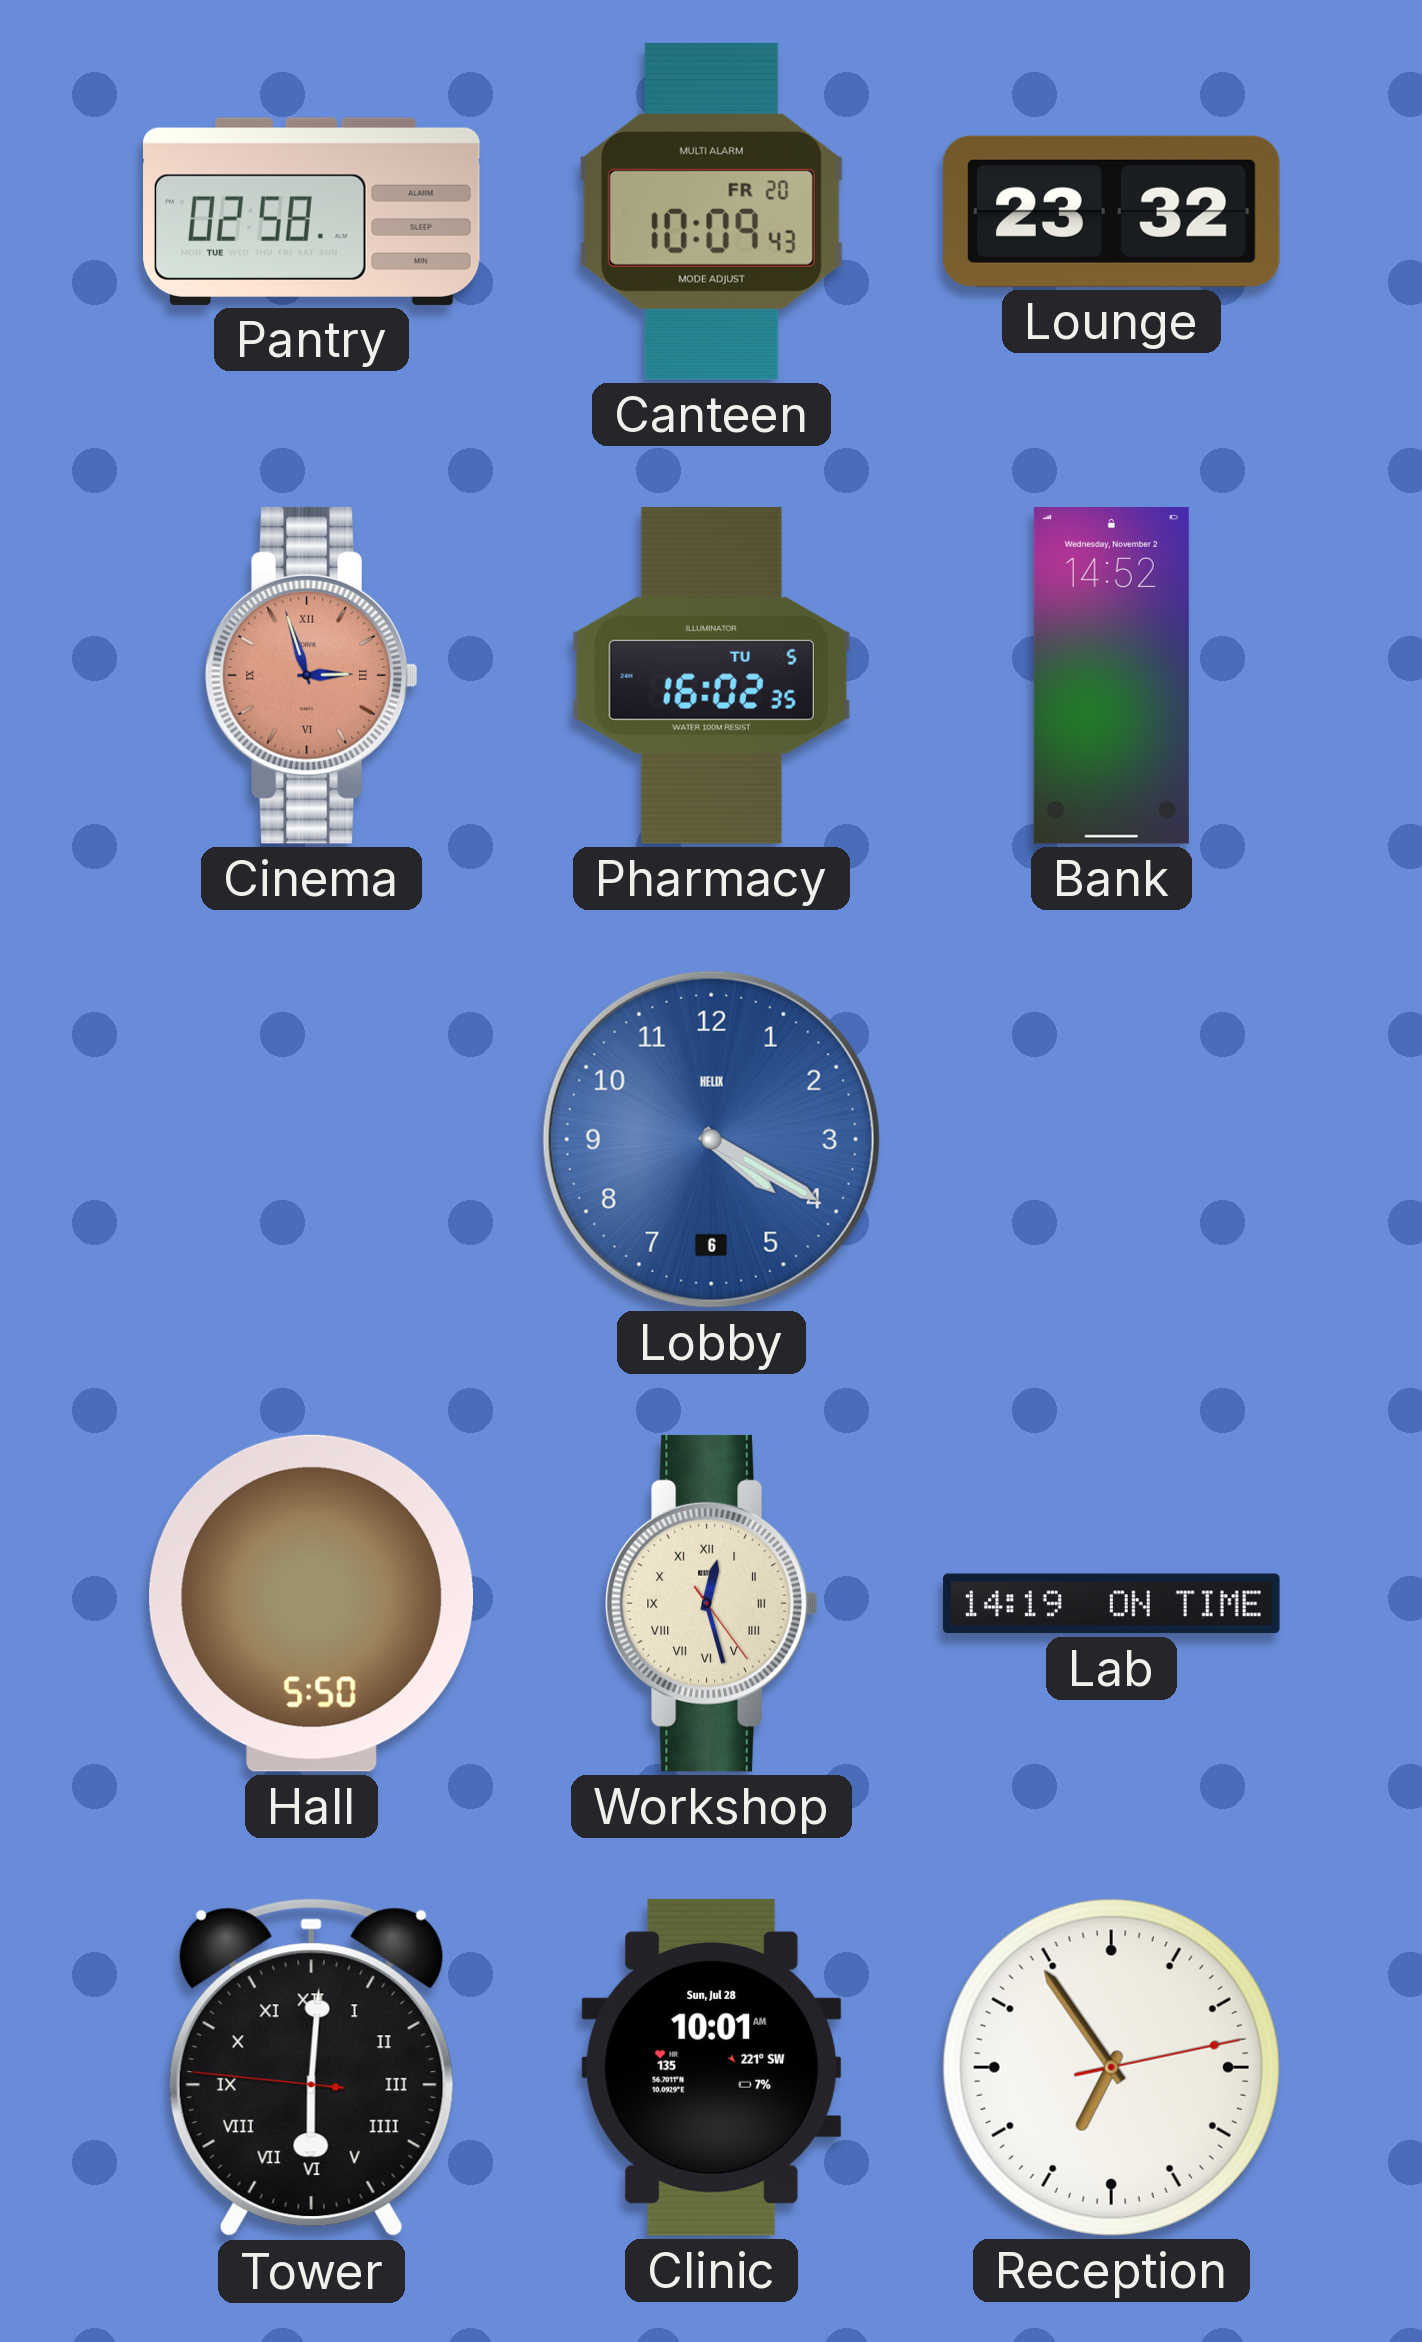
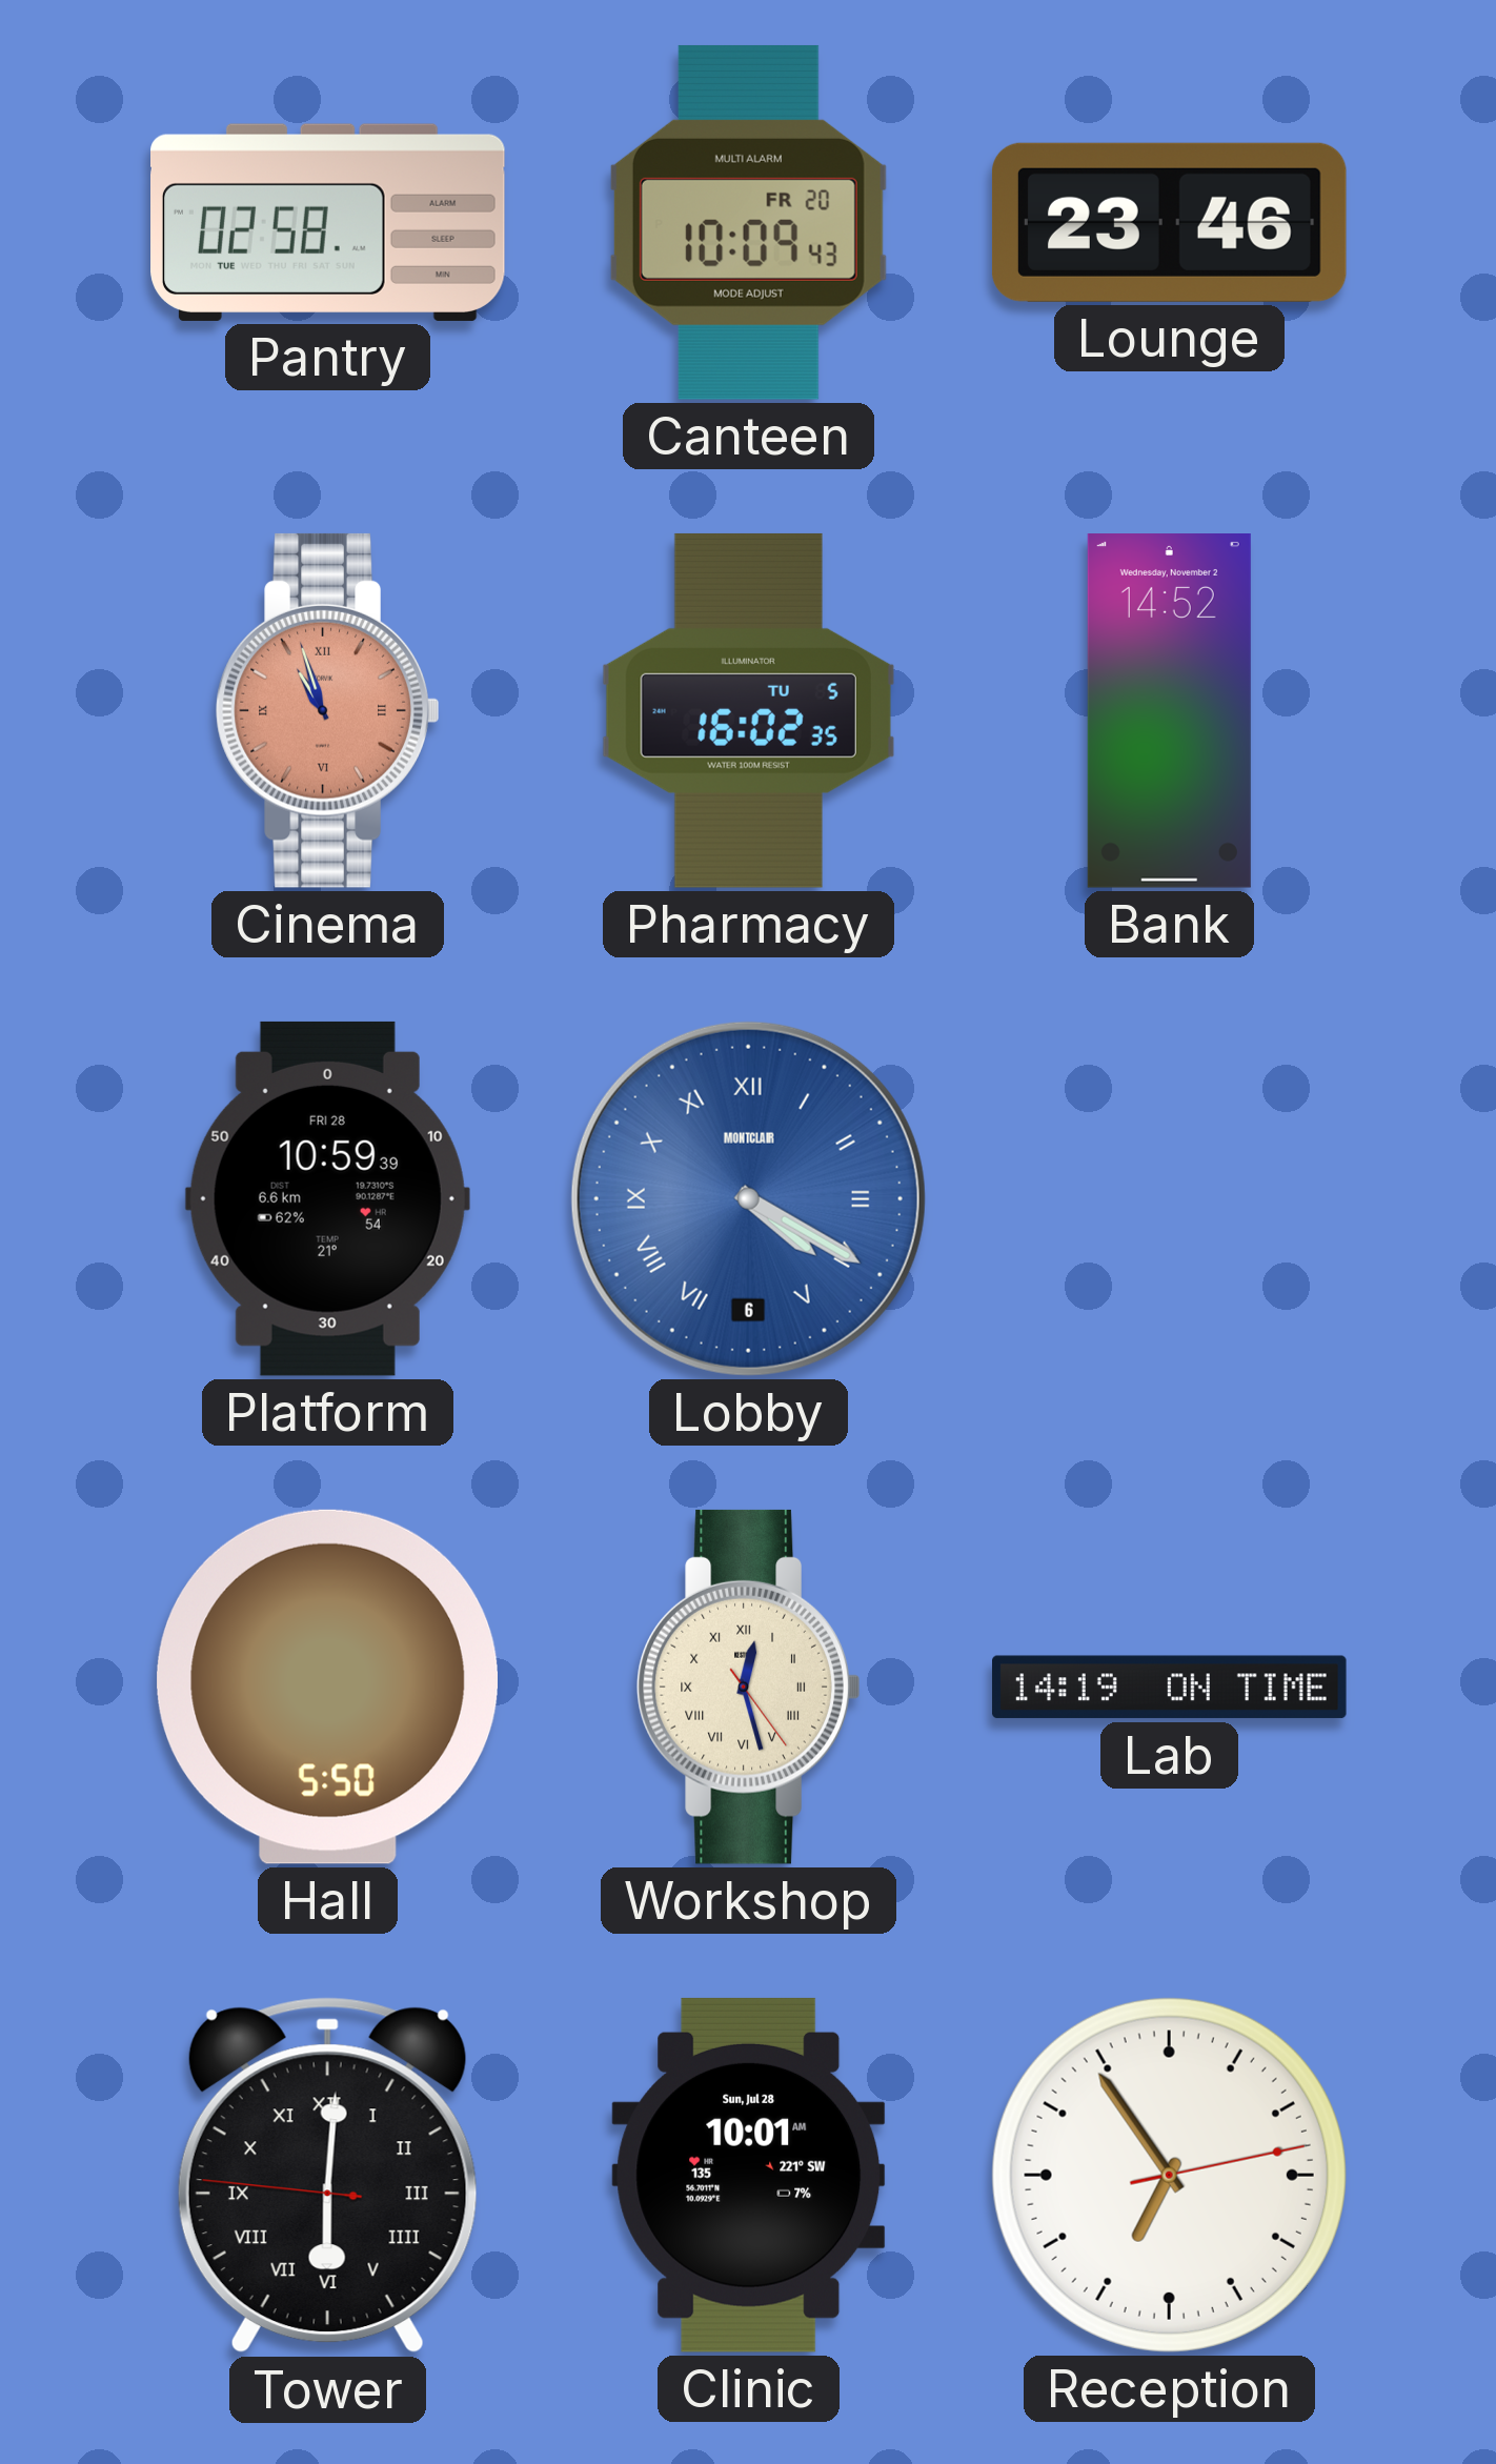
Lounge: 23:32 -> 23:46
Cinema: 2:57 -> 10:57
Platform: none -> 10:59
Lobby numerals: Arabic -> Roman
Lobby brand: HELIX -> MONTCLAIR
